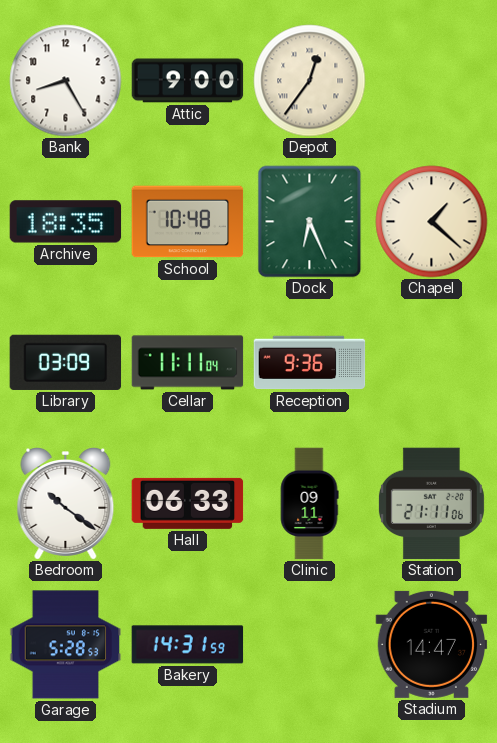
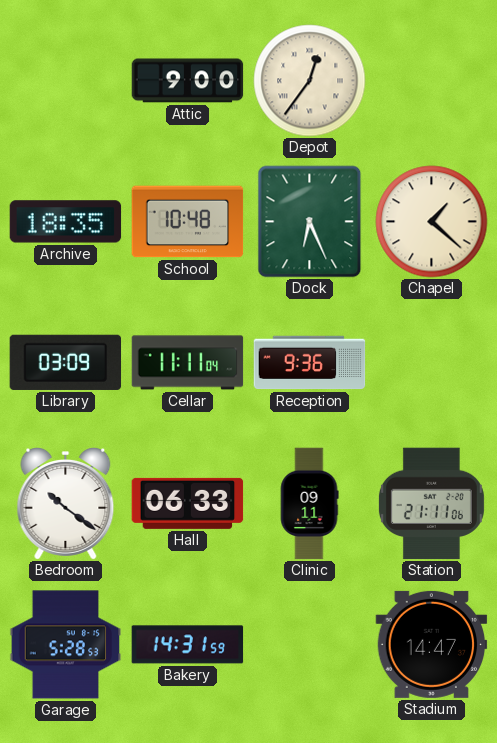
Bank: 8:25 -> none
